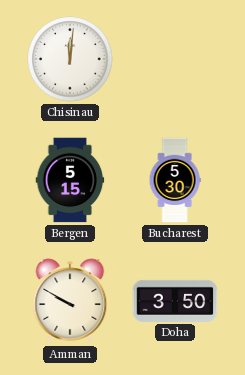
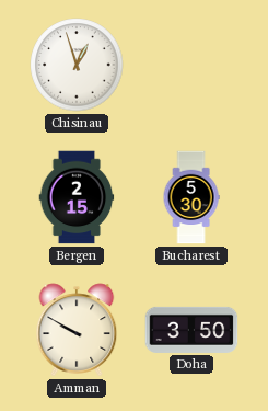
Chisinau: 12:01 -> 12:57
Bergen: 5:15 -> 2:15
